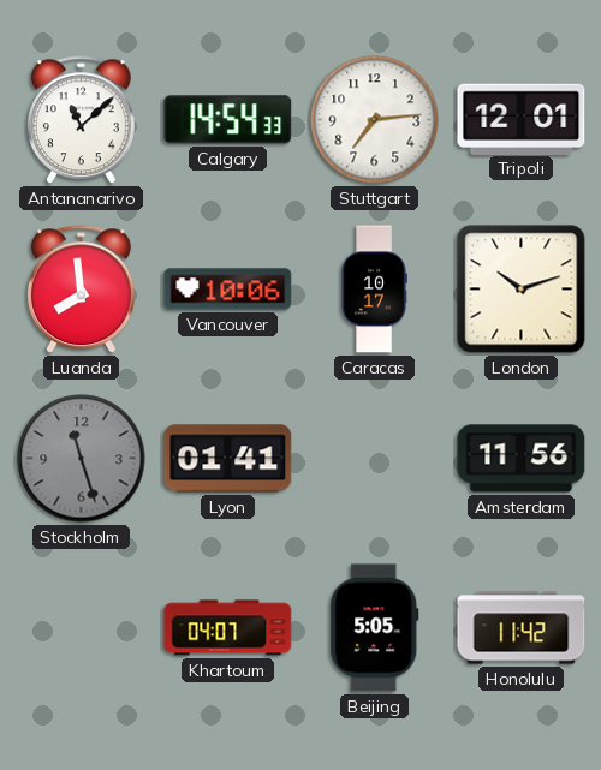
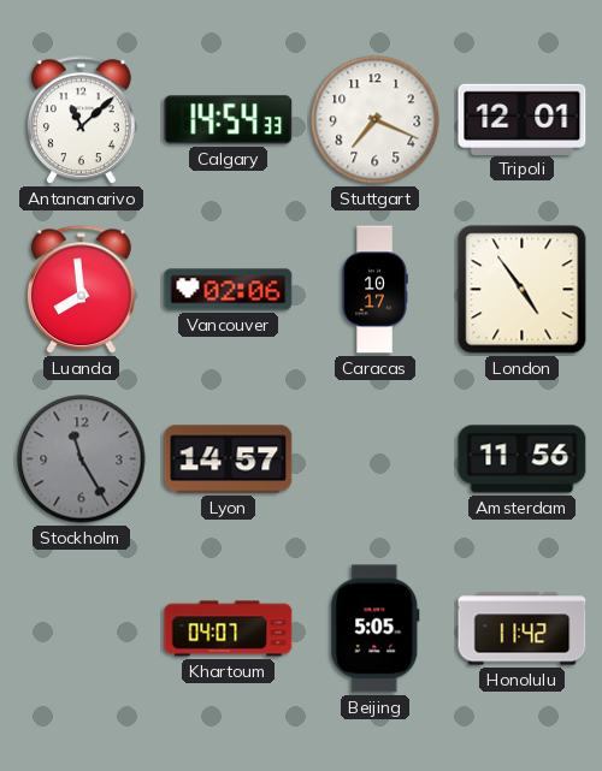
Stuttgart: 7:14 -> 7:19
Vancouver: 10:06 -> 02:06
London: 10:12 -> 4:54
Stockholm: 11:27 -> 11:25
Lyon: 01:41 -> 14:57
